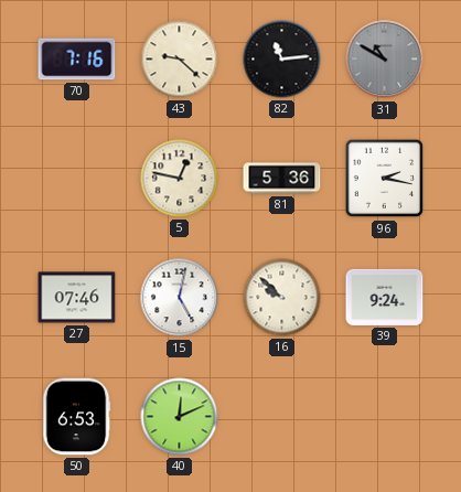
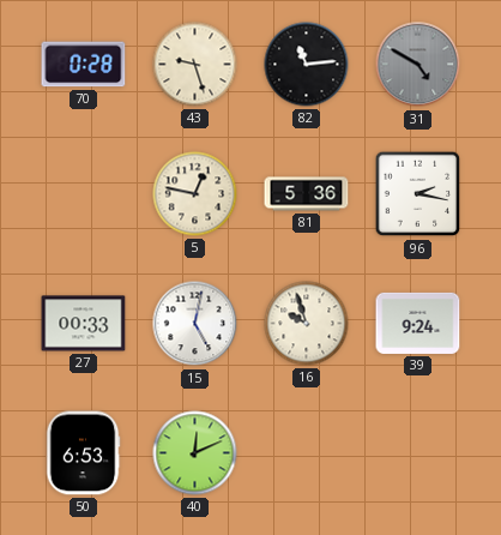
70: 7:16 -> 0:28
43: 9:22 -> 9:27
31: 10:50 -> 4:50
27: 07:46 -> 00:33
16: 9:52 -> 9:57
